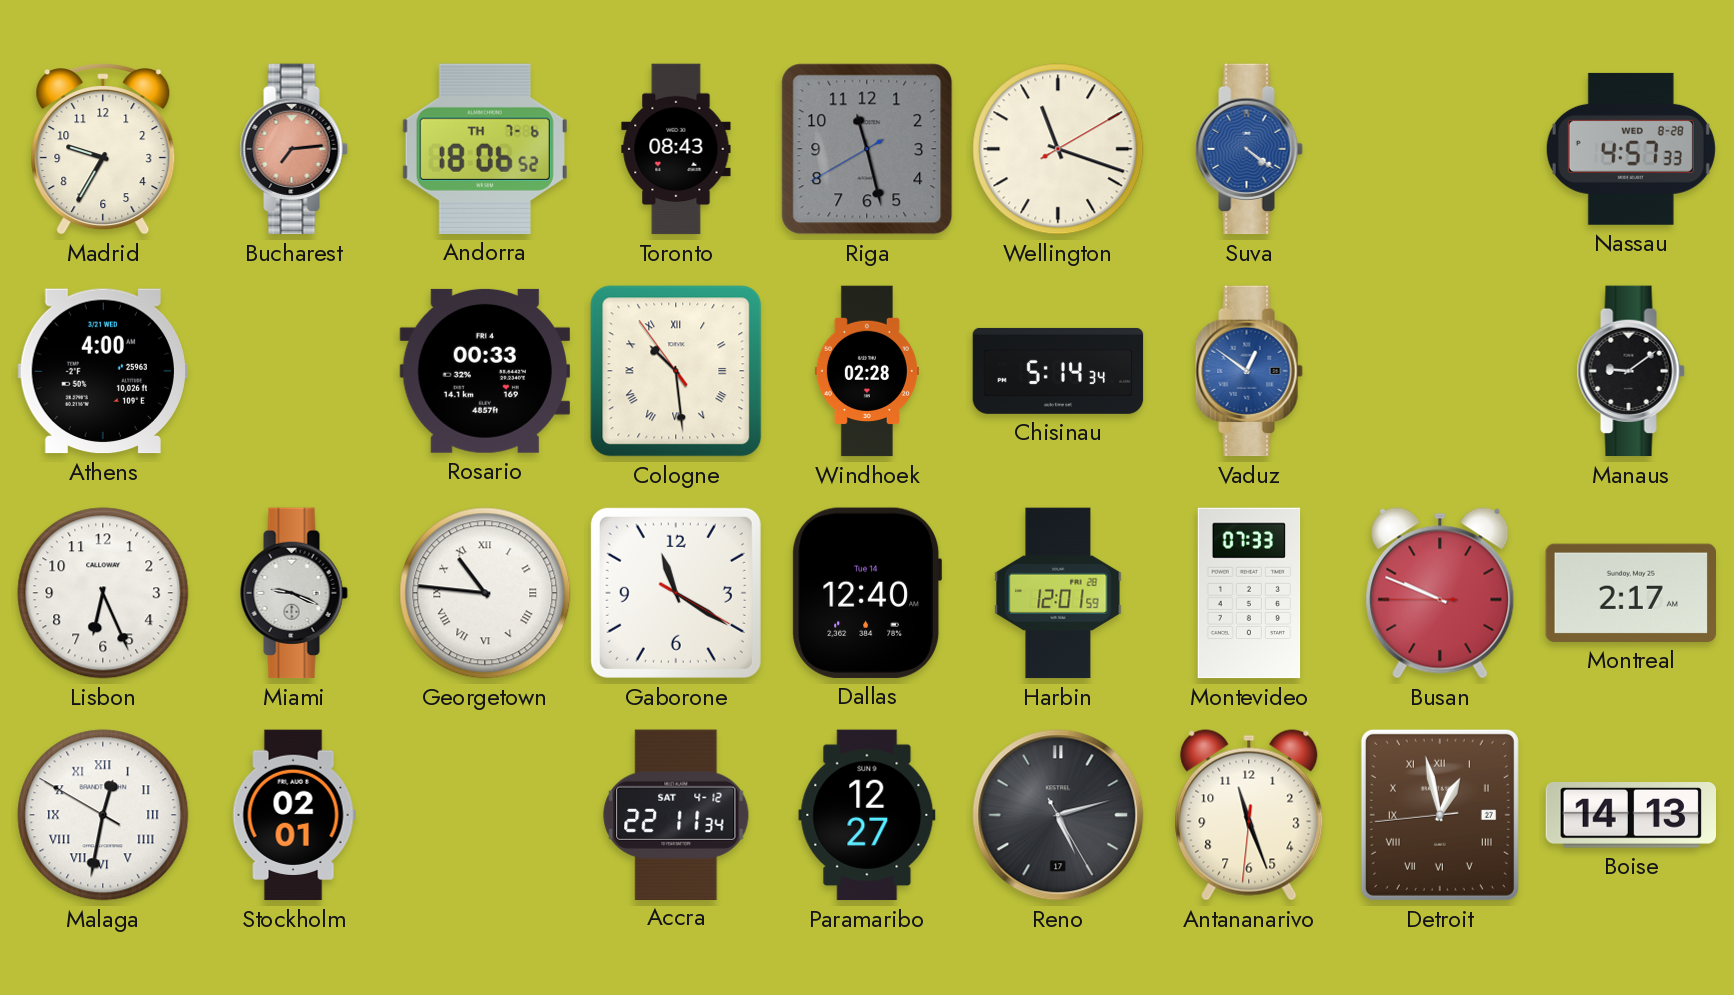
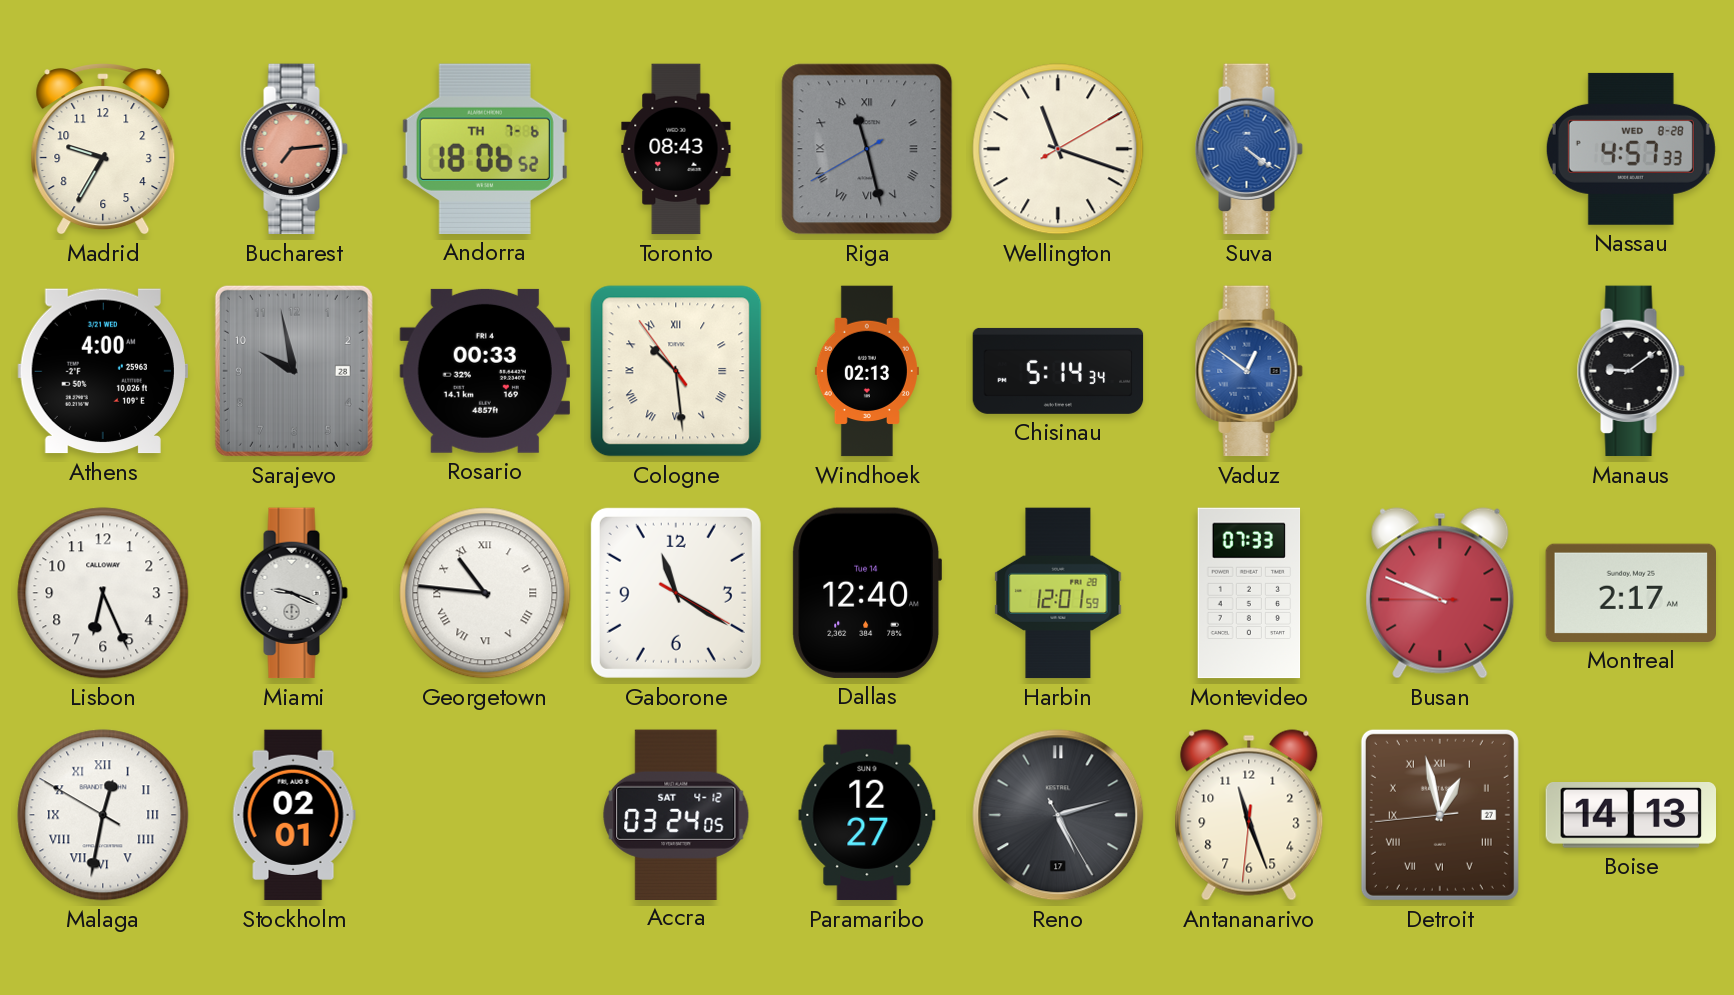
Riga numerals: Arabic -> Roman
Sarajevo: none -> 9:58
Windhoek: 02:28 -> 02:13
Accra: 22:11 -> 03:24
